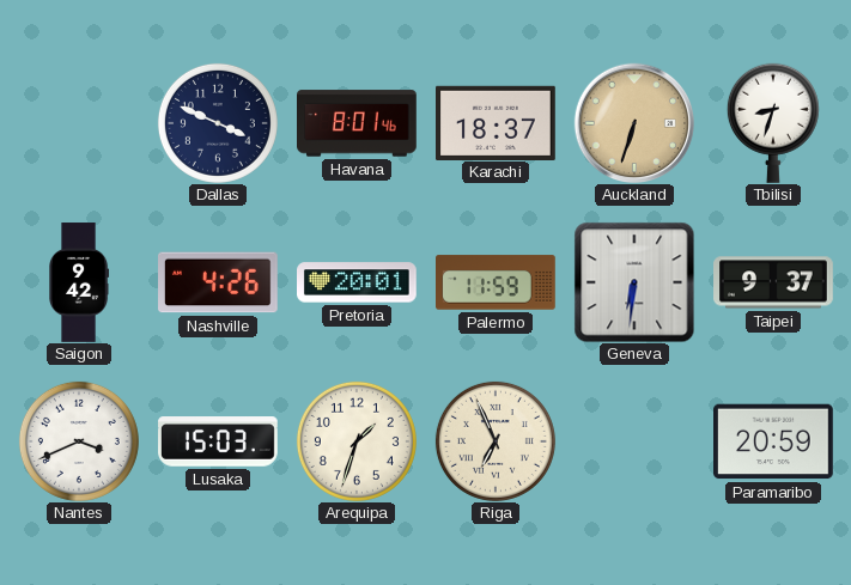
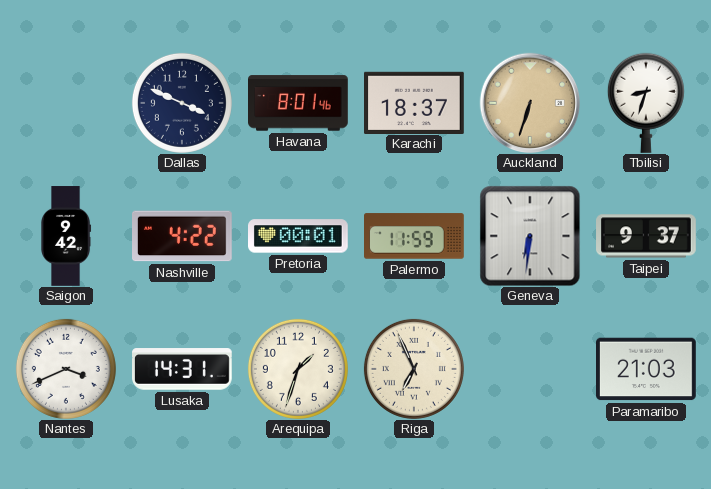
Nashville: 4:26 -> 4:22
Pretoria: 20:01 -> 00:01
Lusaka: 15:03 -> 14:31
Paramaribo: 20:59 -> 21:03
